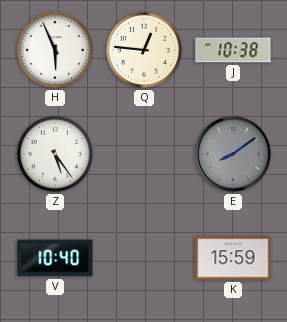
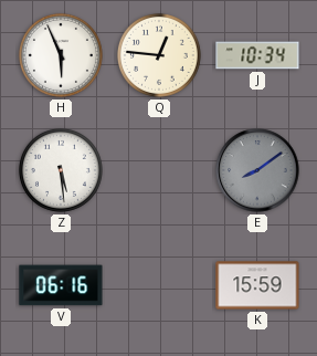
J: 10:38 -> 10:34
Z: 5:24 -> 5:29
V: 10:40 -> 06:16
